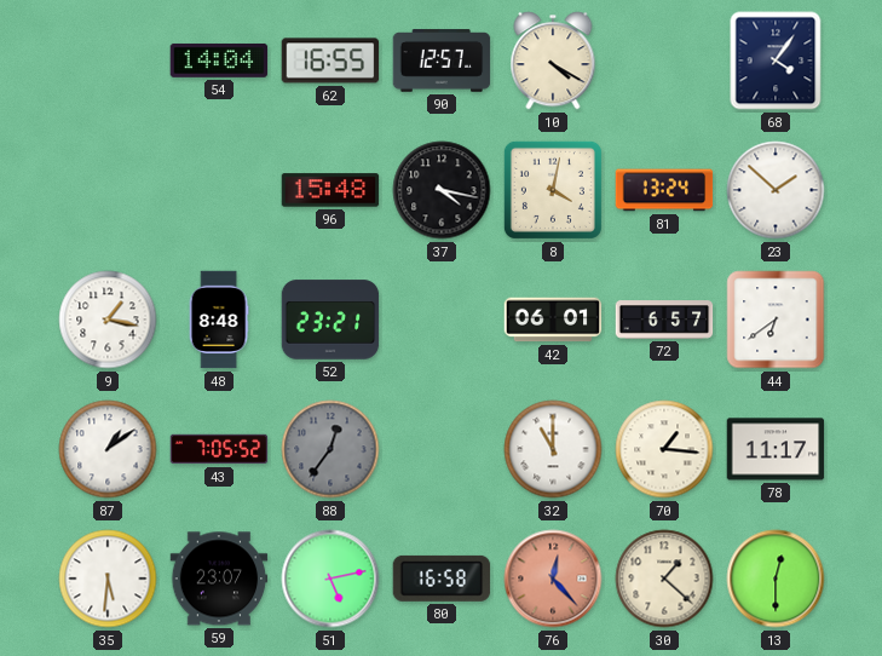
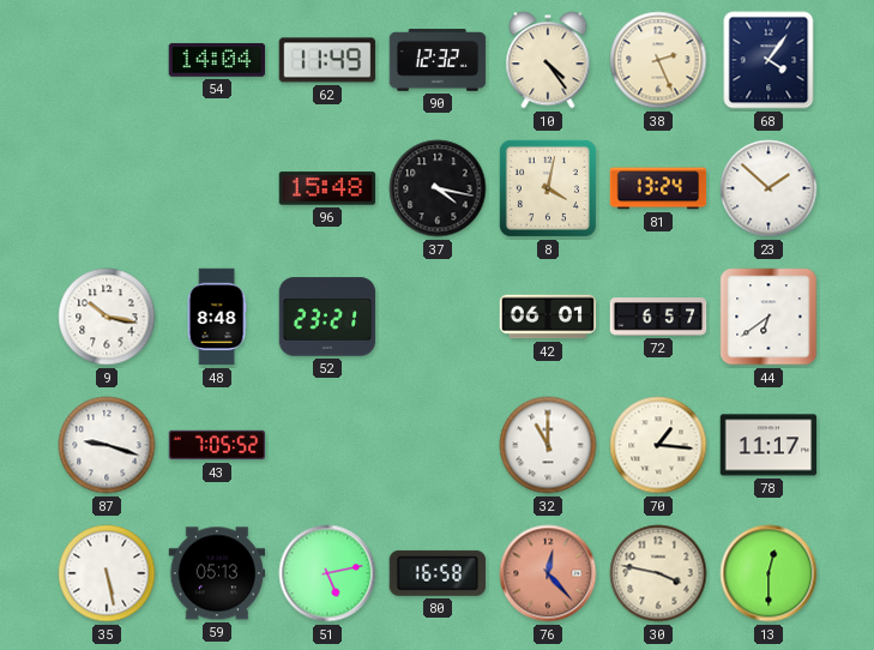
62: 16:55 -> 11:49
90: 12:57 -> 12:32
10: 4:20 -> 4:24
38: none -> 2:26
9: 1:17 -> 10:17
87: 1:09 -> 9:18
88: 12:36 -> none
35: 5:31 -> 5:28
59: 23:07 -> 05:13
30: 1:22 -> 3:47
